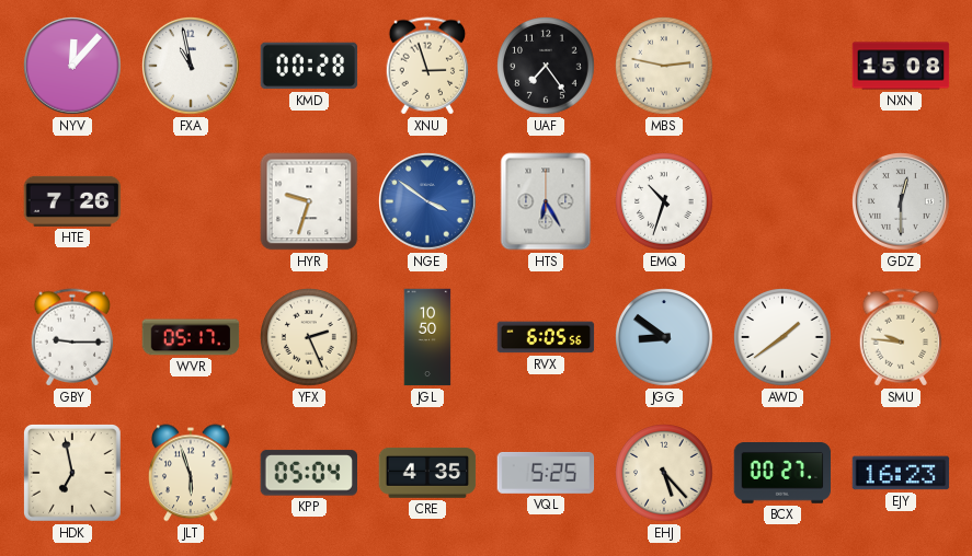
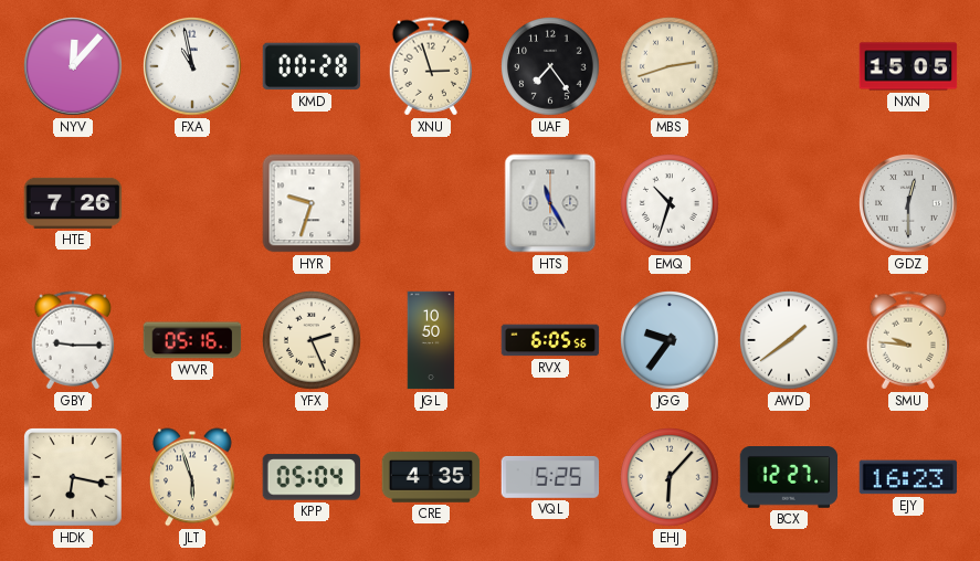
MBS: 2:47 -> 2:42
NXN: 15:08 -> 15:05
NGE: 3:51 -> none
HTS: 6:25 -> 11:25
WVR: 05:17 -> 05:16
JGG: 8:51 -> 9:36
HDK: 6:58 -> 6:17
EHJ: 5:23 -> 6:07
BCX: 00:27 -> 12:27
